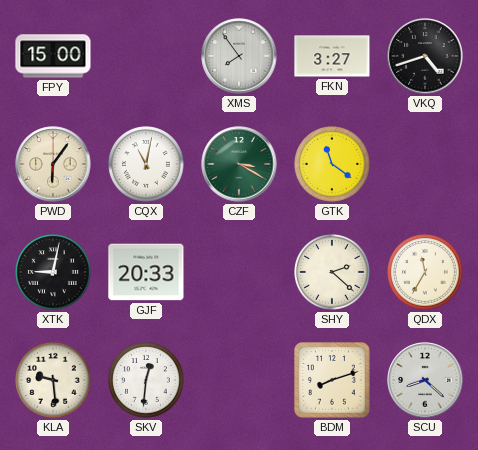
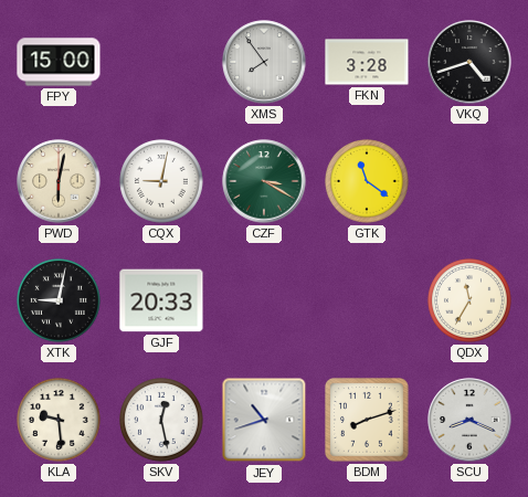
FKN: 3:27 -> 3:28
PWD: 6:06 -> 6:02
CQX: 11:02 -> 9:02
SHY: 2:22 -> none
SKV: 12:31 -> 12:28
JEY: none -> 10:42
SCU: 8:22 -> 8:19
